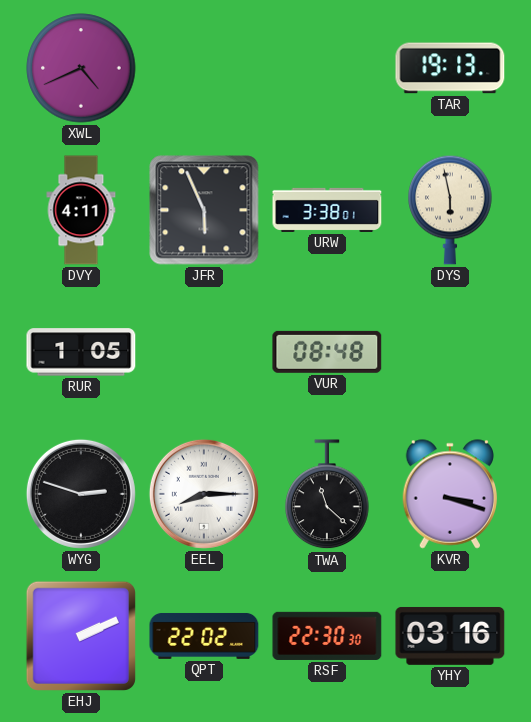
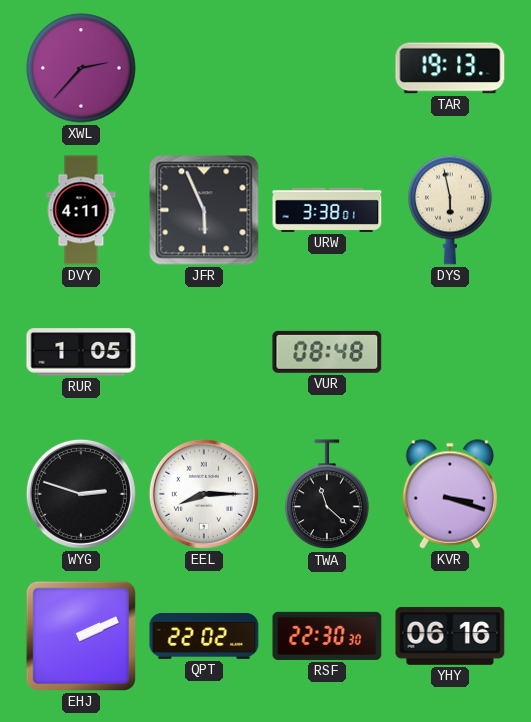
XWL: 4:41 -> 2:37
YHY: 03:16 -> 06:16
